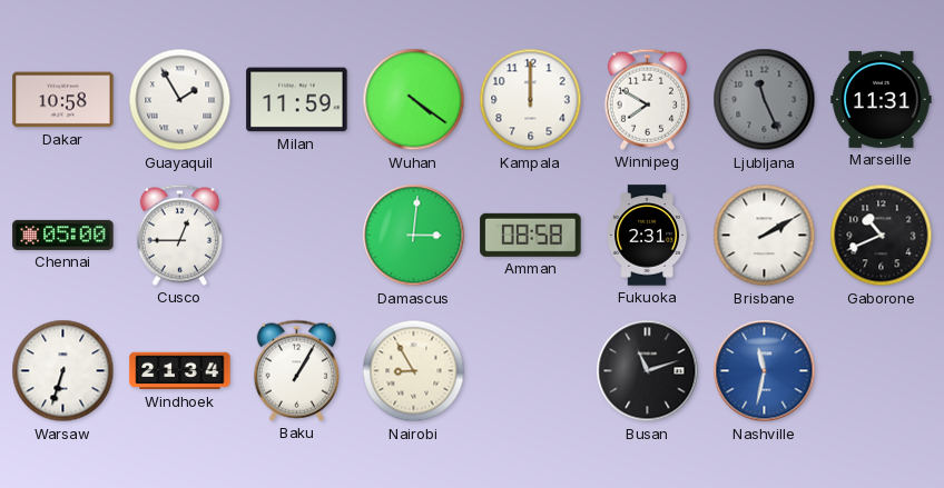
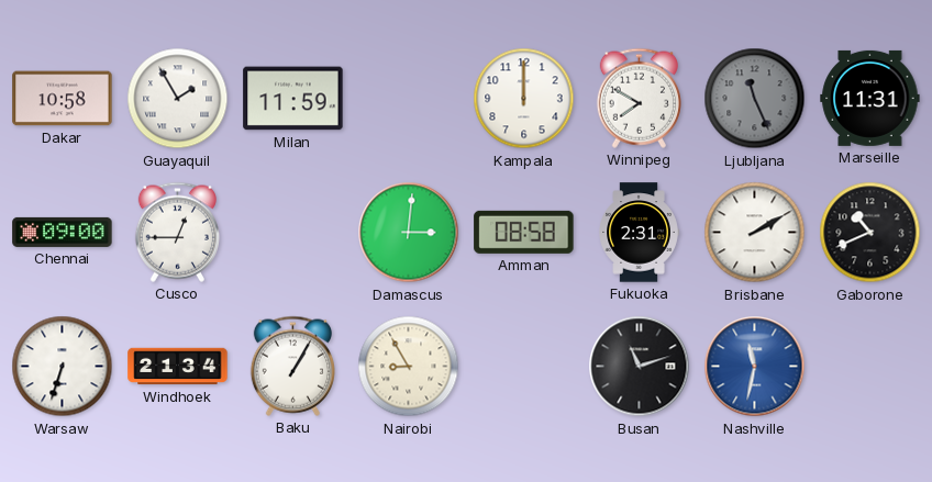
Wuhan: 4:21 -> none
Chennai: 05:00 -> 09:00
